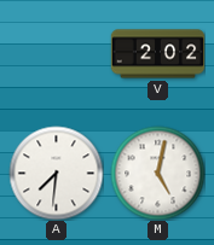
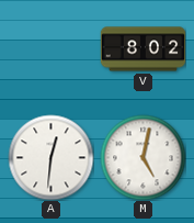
V: 2:02 -> 8:02
A: 7:31 -> 12:31
